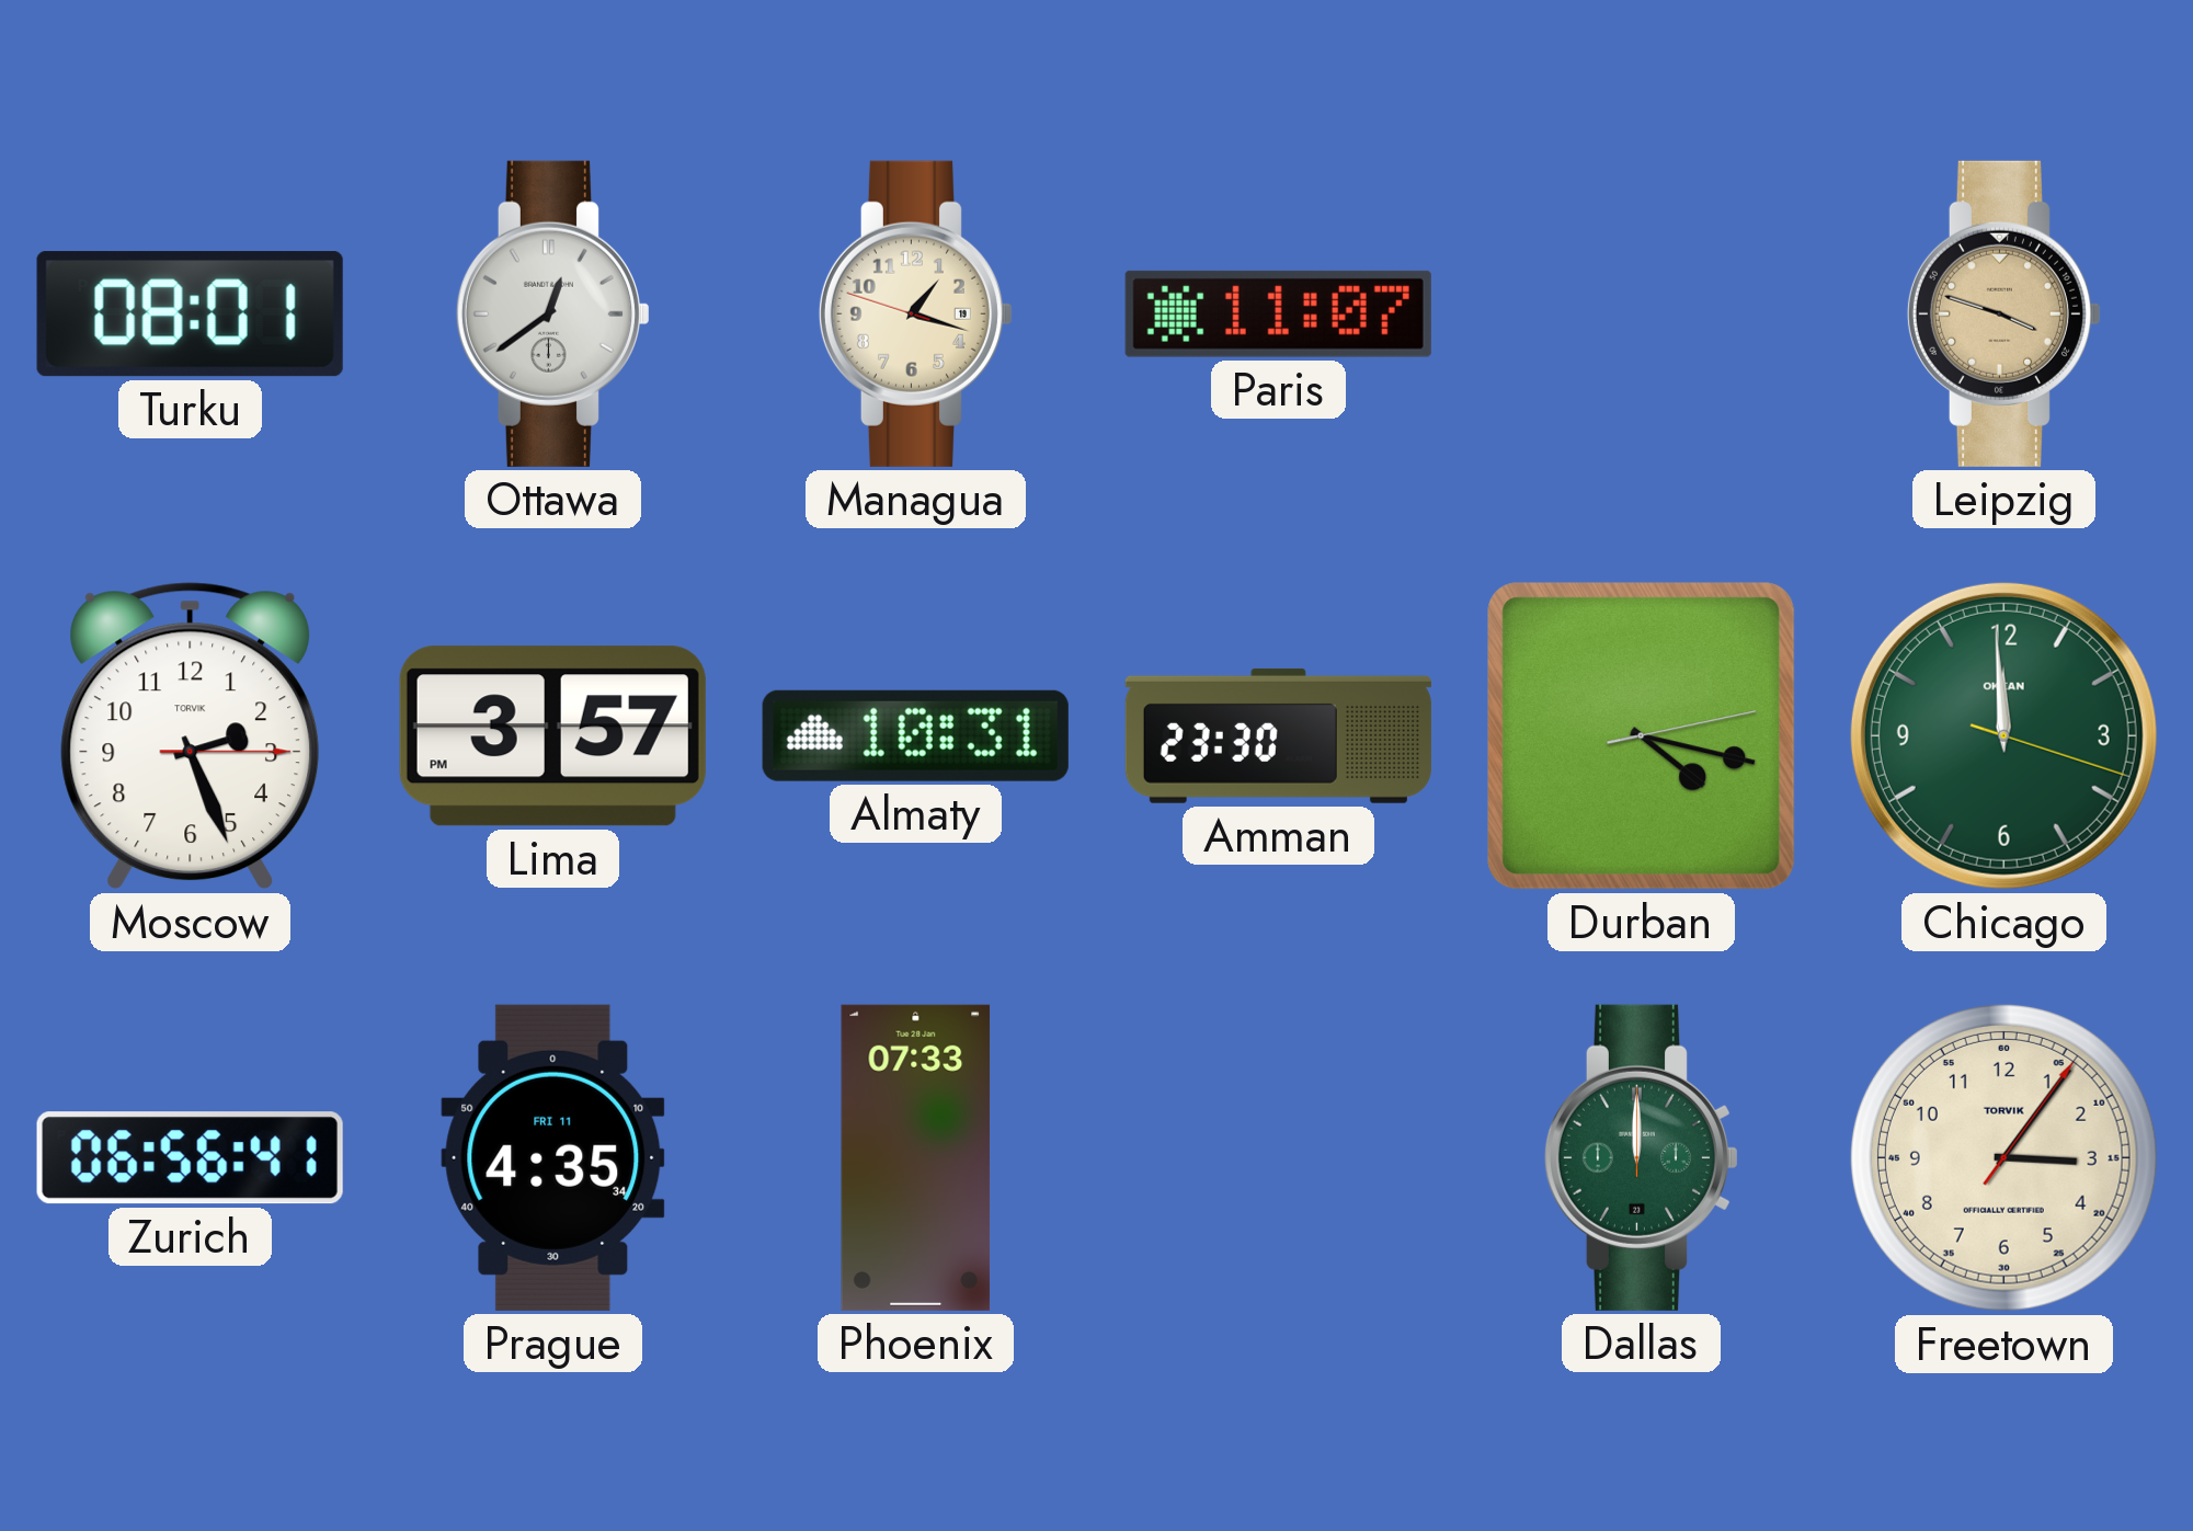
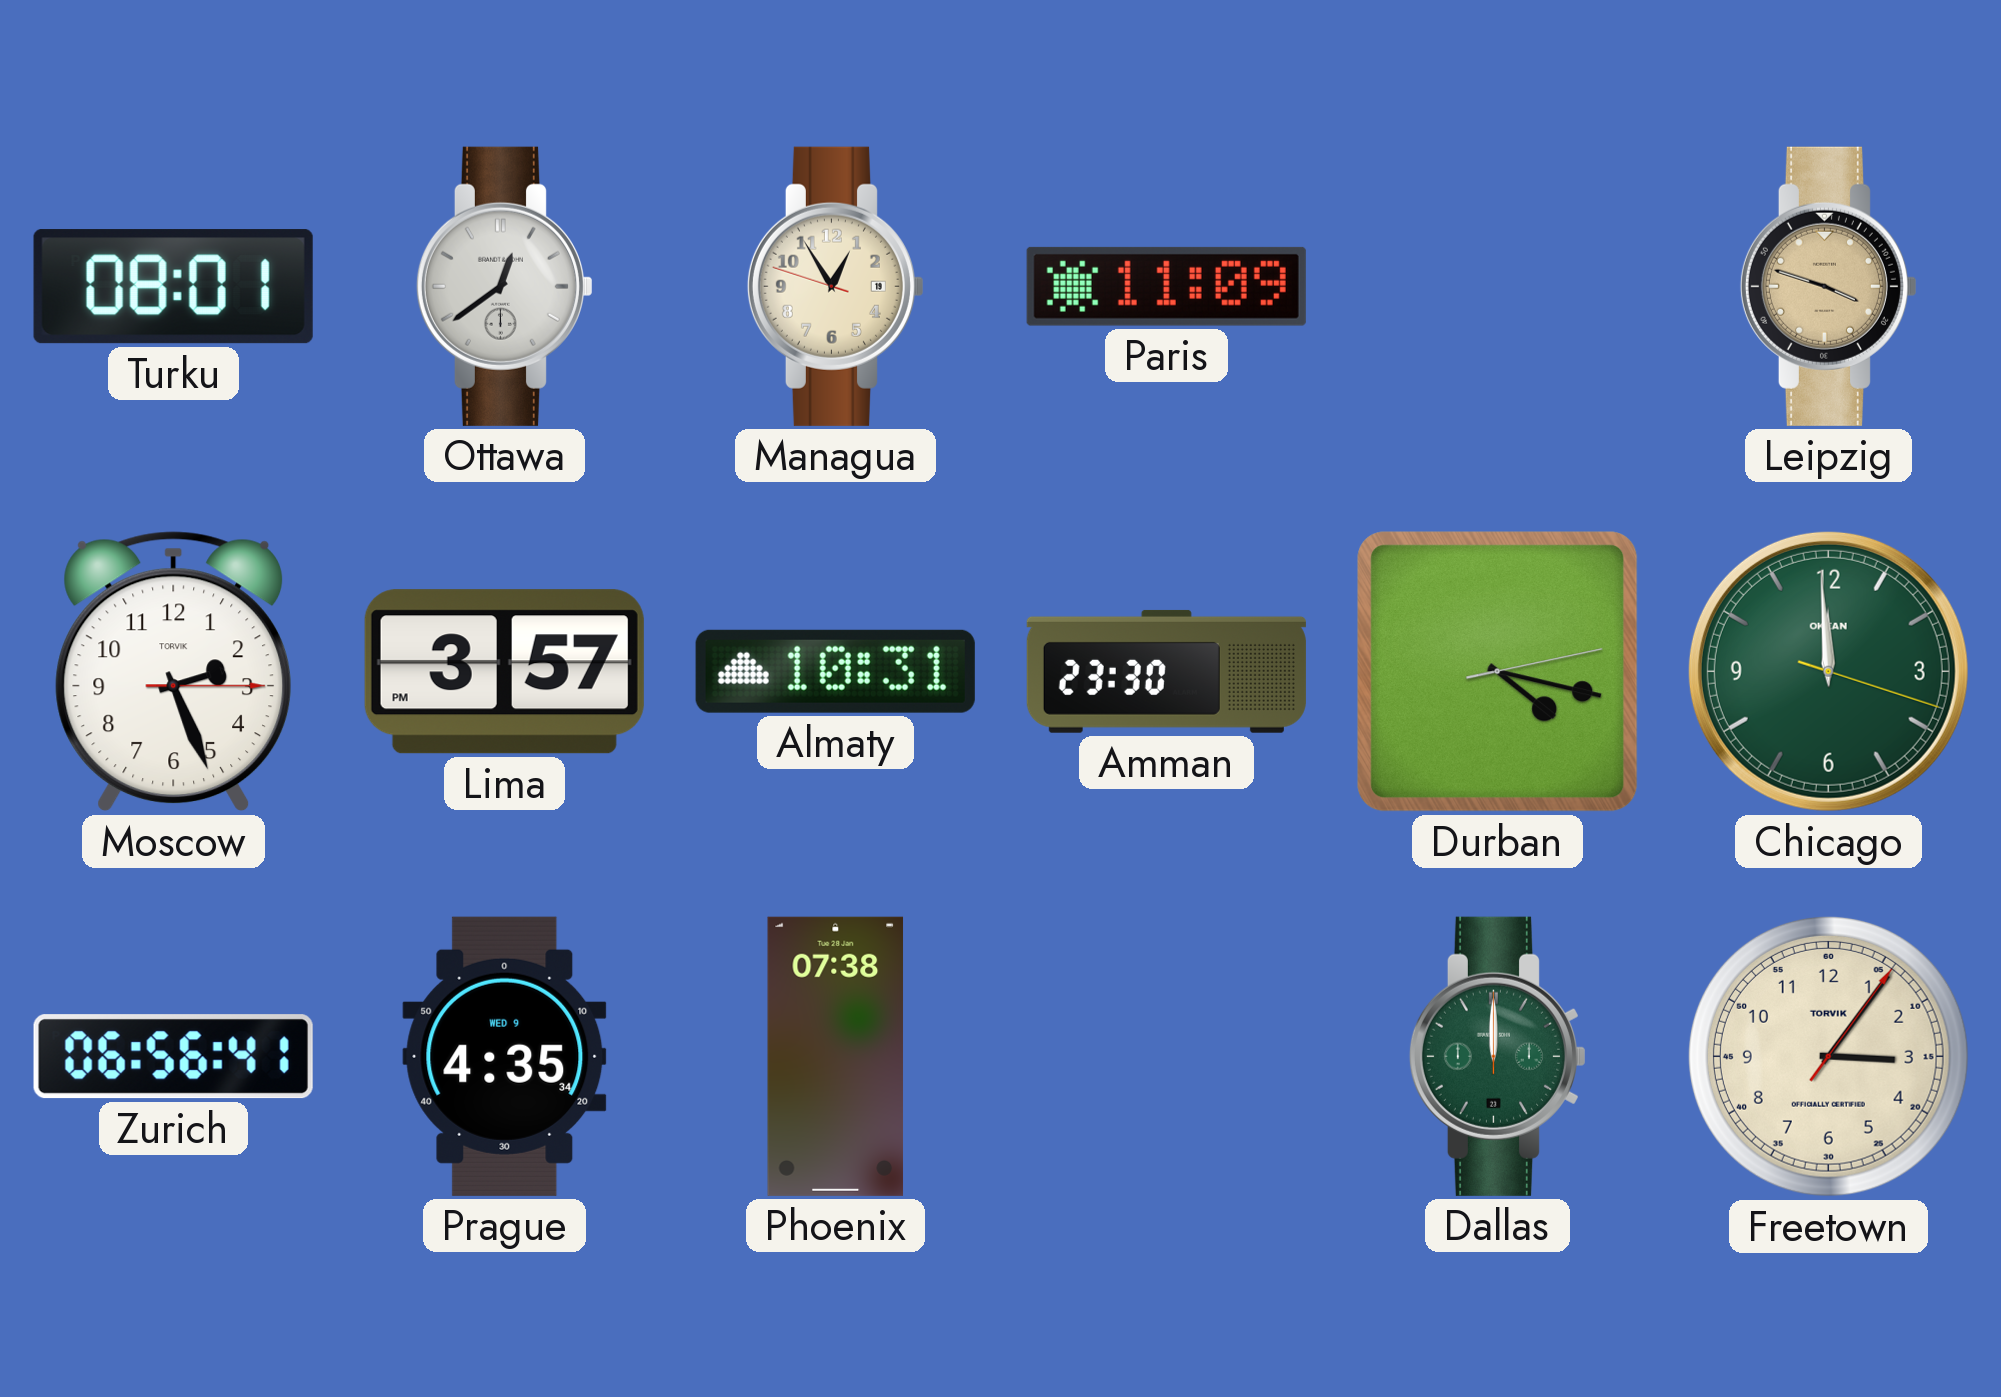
Managua: 1:17 -> 12:54
Paris: 11:07 -> 11:09
Prague date: FRI 11 -> WED 9
Phoenix: 07:33 -> 07:38
